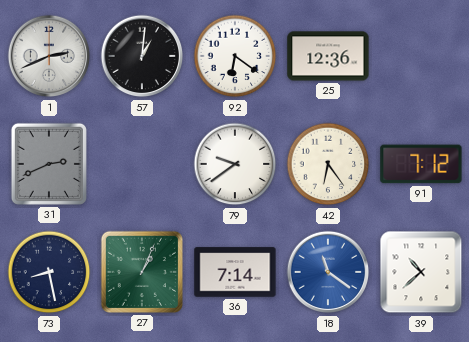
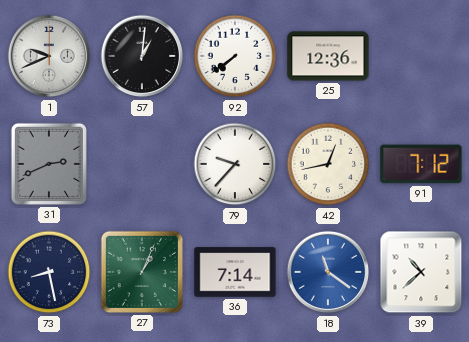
1: 2:41 -> 9:41
92: 6:21 -> 7:39
79: 9:39 -> 9:37
42: 6:24 -> 12:43
